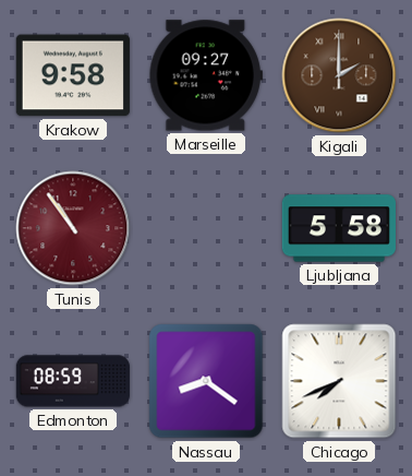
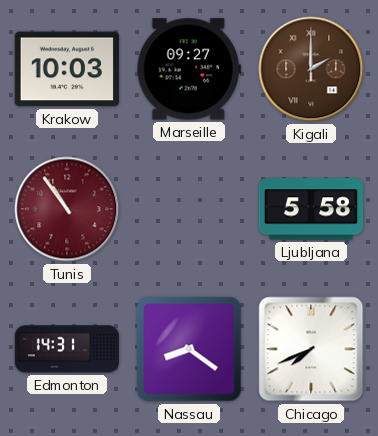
Krakow: 9:58 -> 10:03
Edmonton: 08:59 -> 14:31
